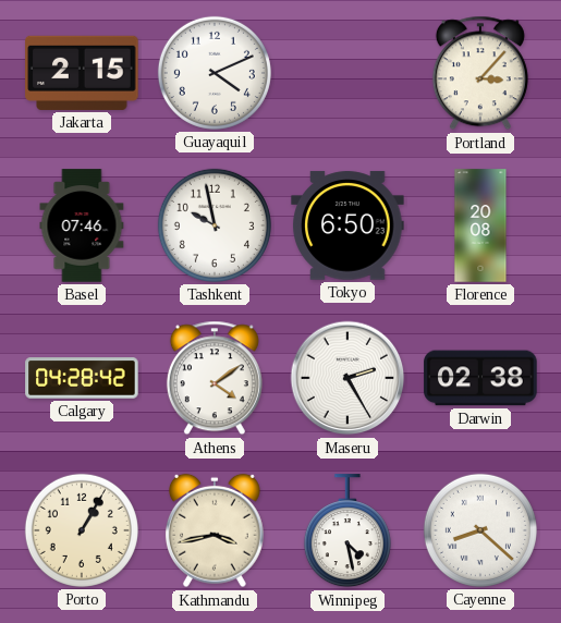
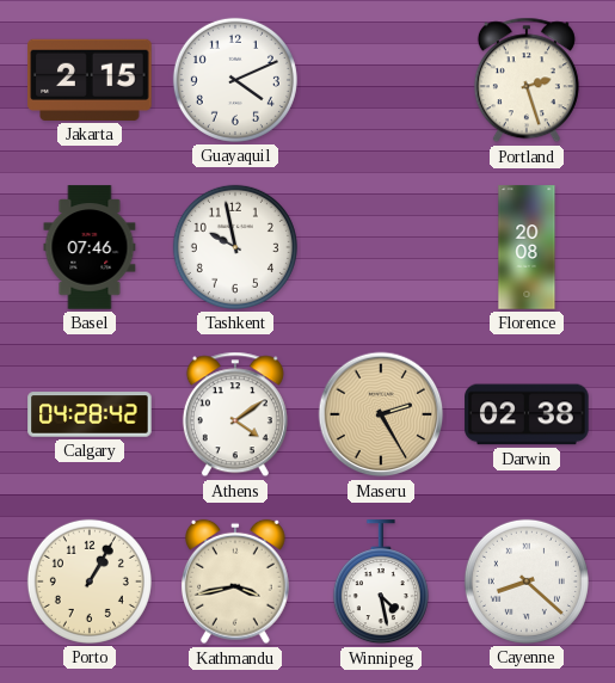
Portland: 3:07 -> 2:27
Tokyo: 6:50 -> none
Maseru dial: white -> champagne
